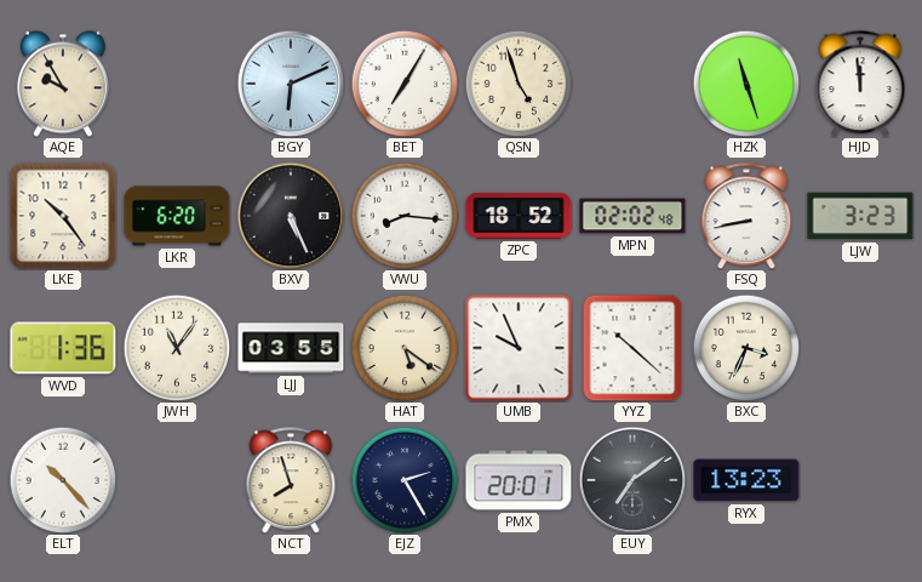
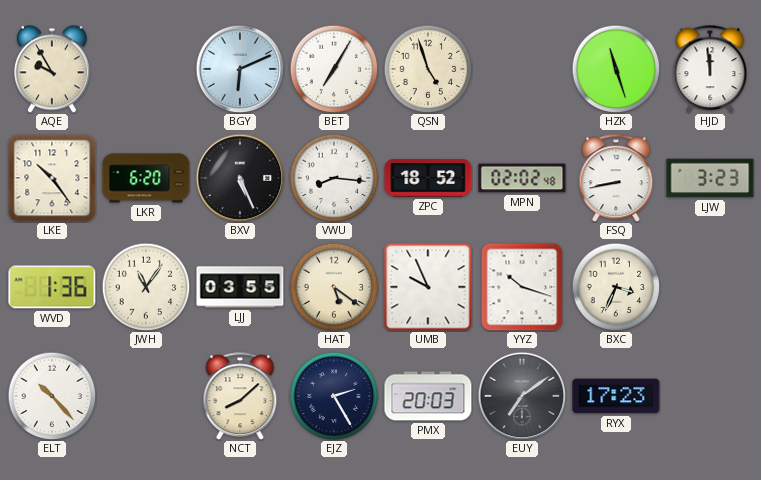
YYZ: 10:22 -> 10:18
NCT: 7:57 -> 8:08
PMX: 20:01 -> 20:03
RYX: 13:23 -> 17:23
